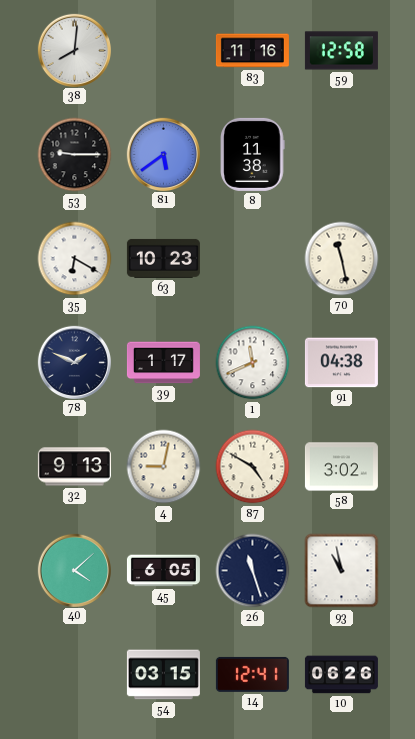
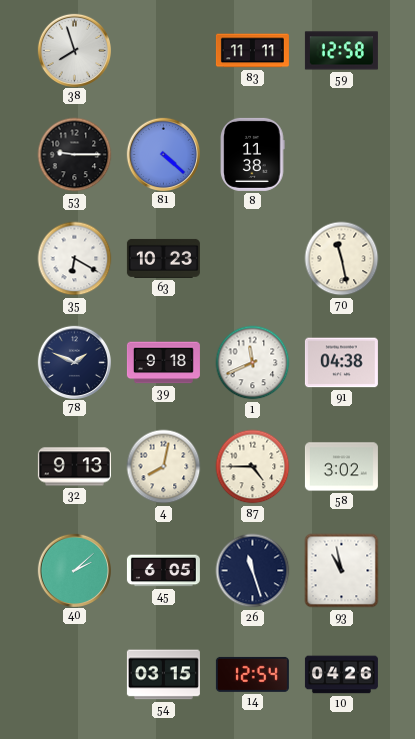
38: 8:01 -> 7:57
83: 11:16 -> 11:11
81: 5:39 -> 4:22
39: 1:17 -> 9:18
4: 9:02 -> 8:02
87: 4:50 -> 4:45
40: 4:08 -> 2:08
14: 12:41 -> 12:54
10: 06:26 -> 04:26
